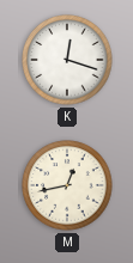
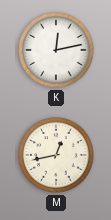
K: 12:18 -> 12:13
